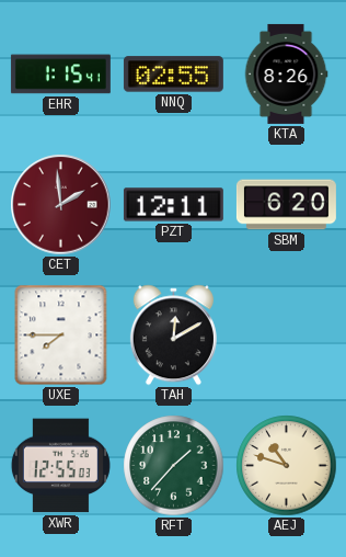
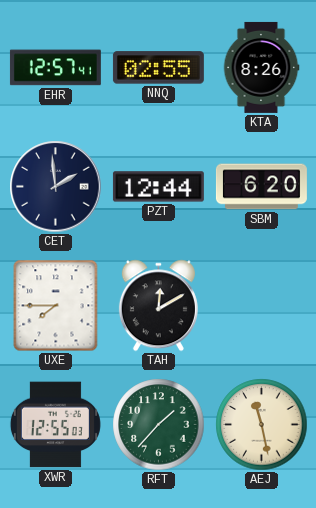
EHR: 1:15 -> 12:57
CET dial: burgundy -> navy
PZT: 12:11 -> 12:44
AEJ: 10:48 -> 11:28
